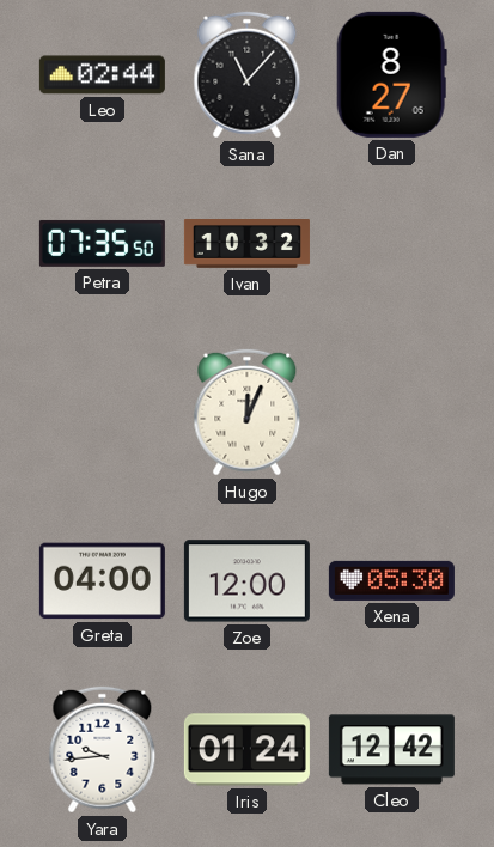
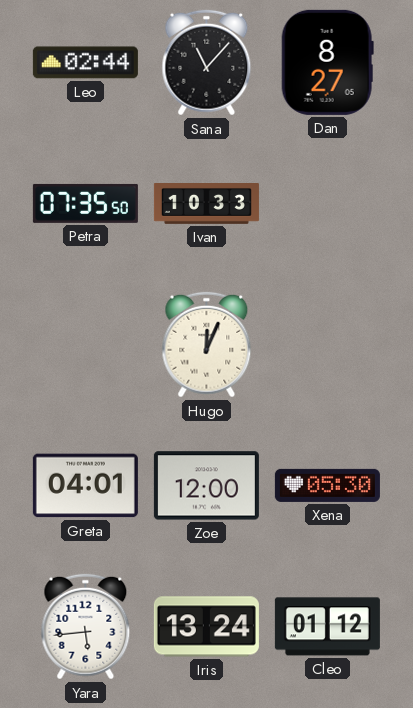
Ivan: 10:32 -> 10:33
Greta: 04:00 -> 04:01
Yara: 9:44 -> 5:44
Iris: 01:24 -> 13:24
Cleo: 12:42 -> 01:12
